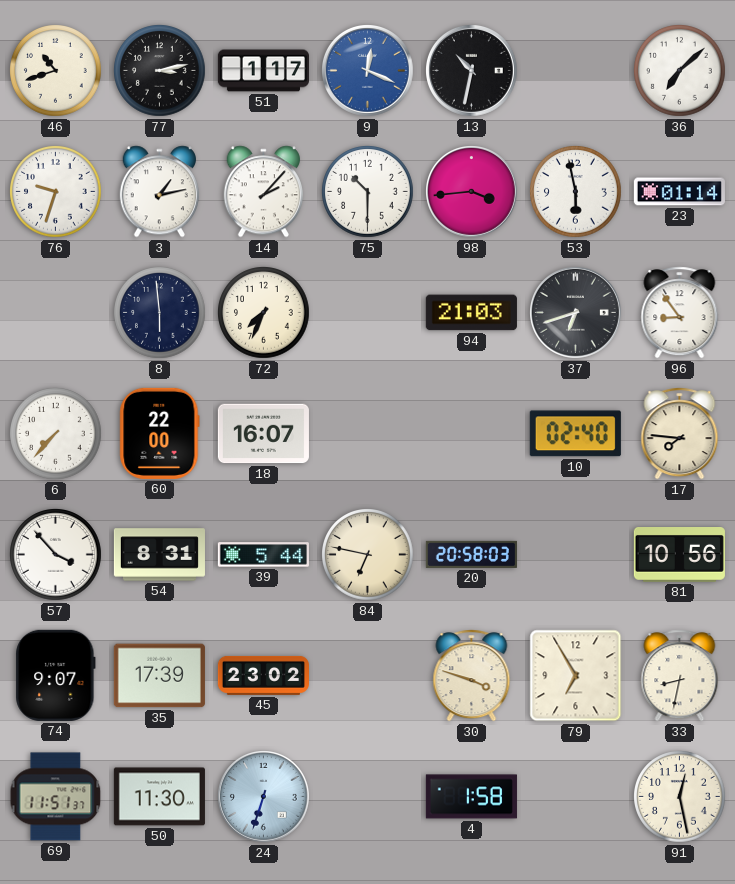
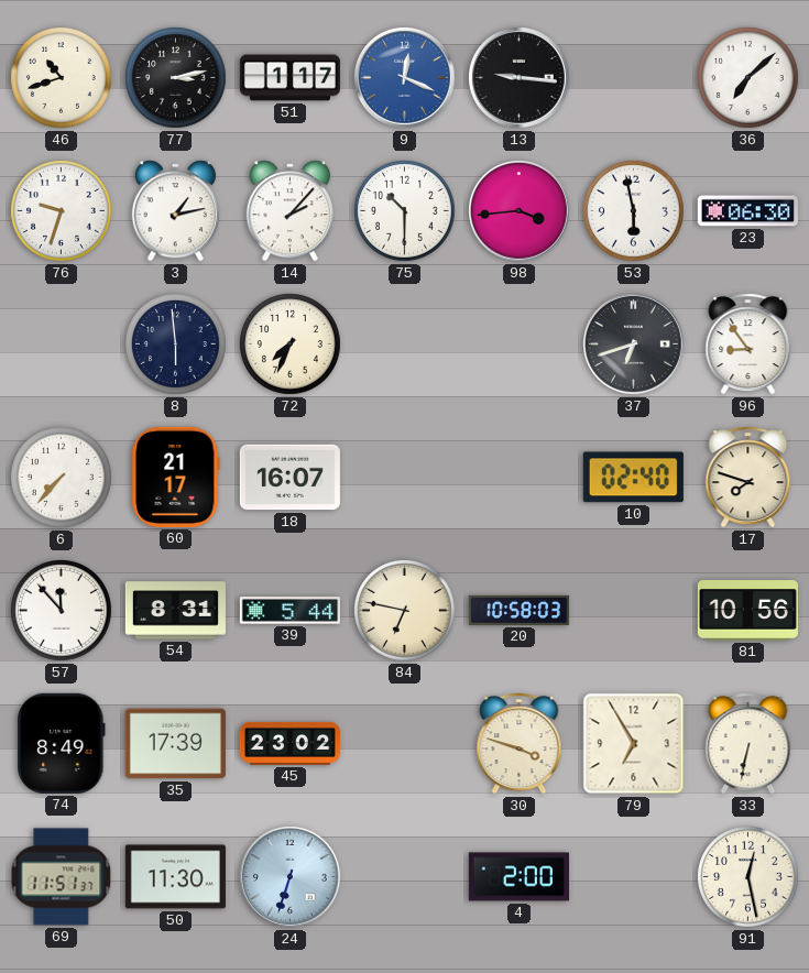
13: 10:32 -> 9:16
23: 01:14 -> 06:30
94: 21:03 -> none
60: 22:00 -> 21:17
17: 7:46 -> 7:48
57: 3:53 -> 11:53
20: 20:58 -> 10:58
74: 9:07 -> 8:49
33: 8:32 -> 6:32
4: 1:58 -> 2:00
